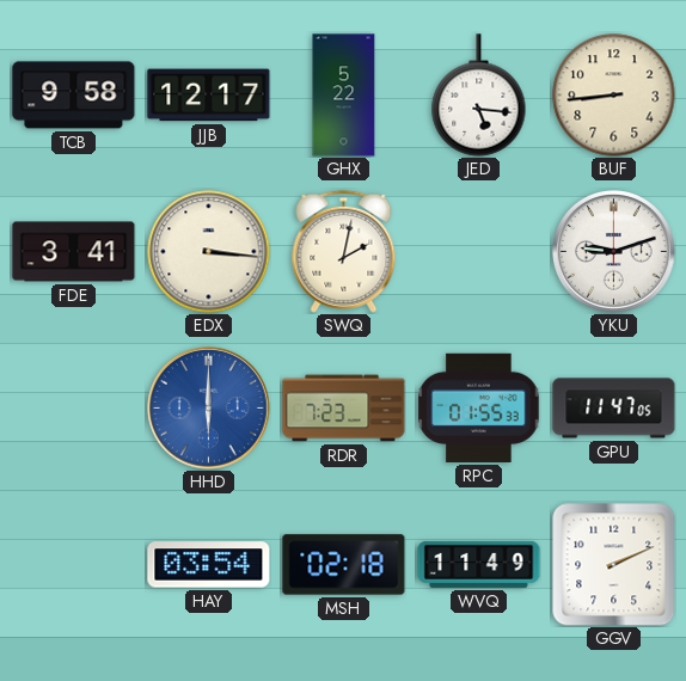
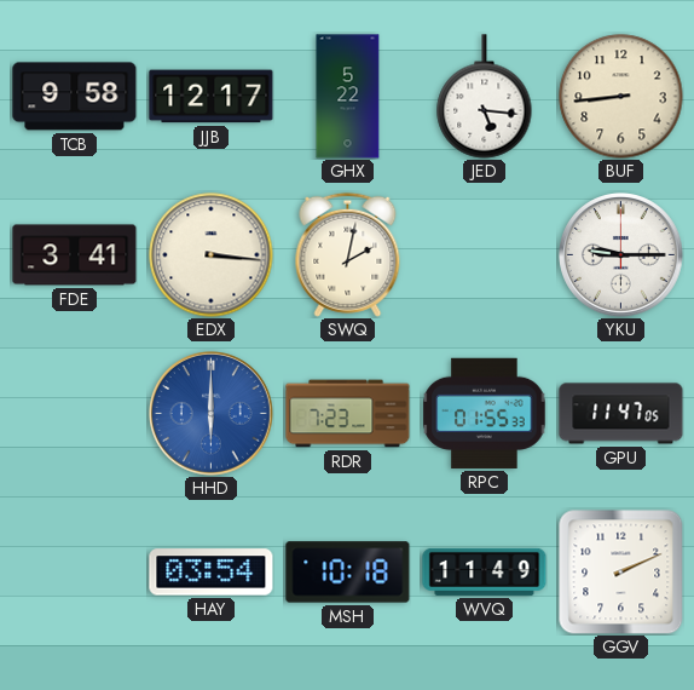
YKU: 9:12 -> 9:15
MSH: 02:18 -> 10:18
